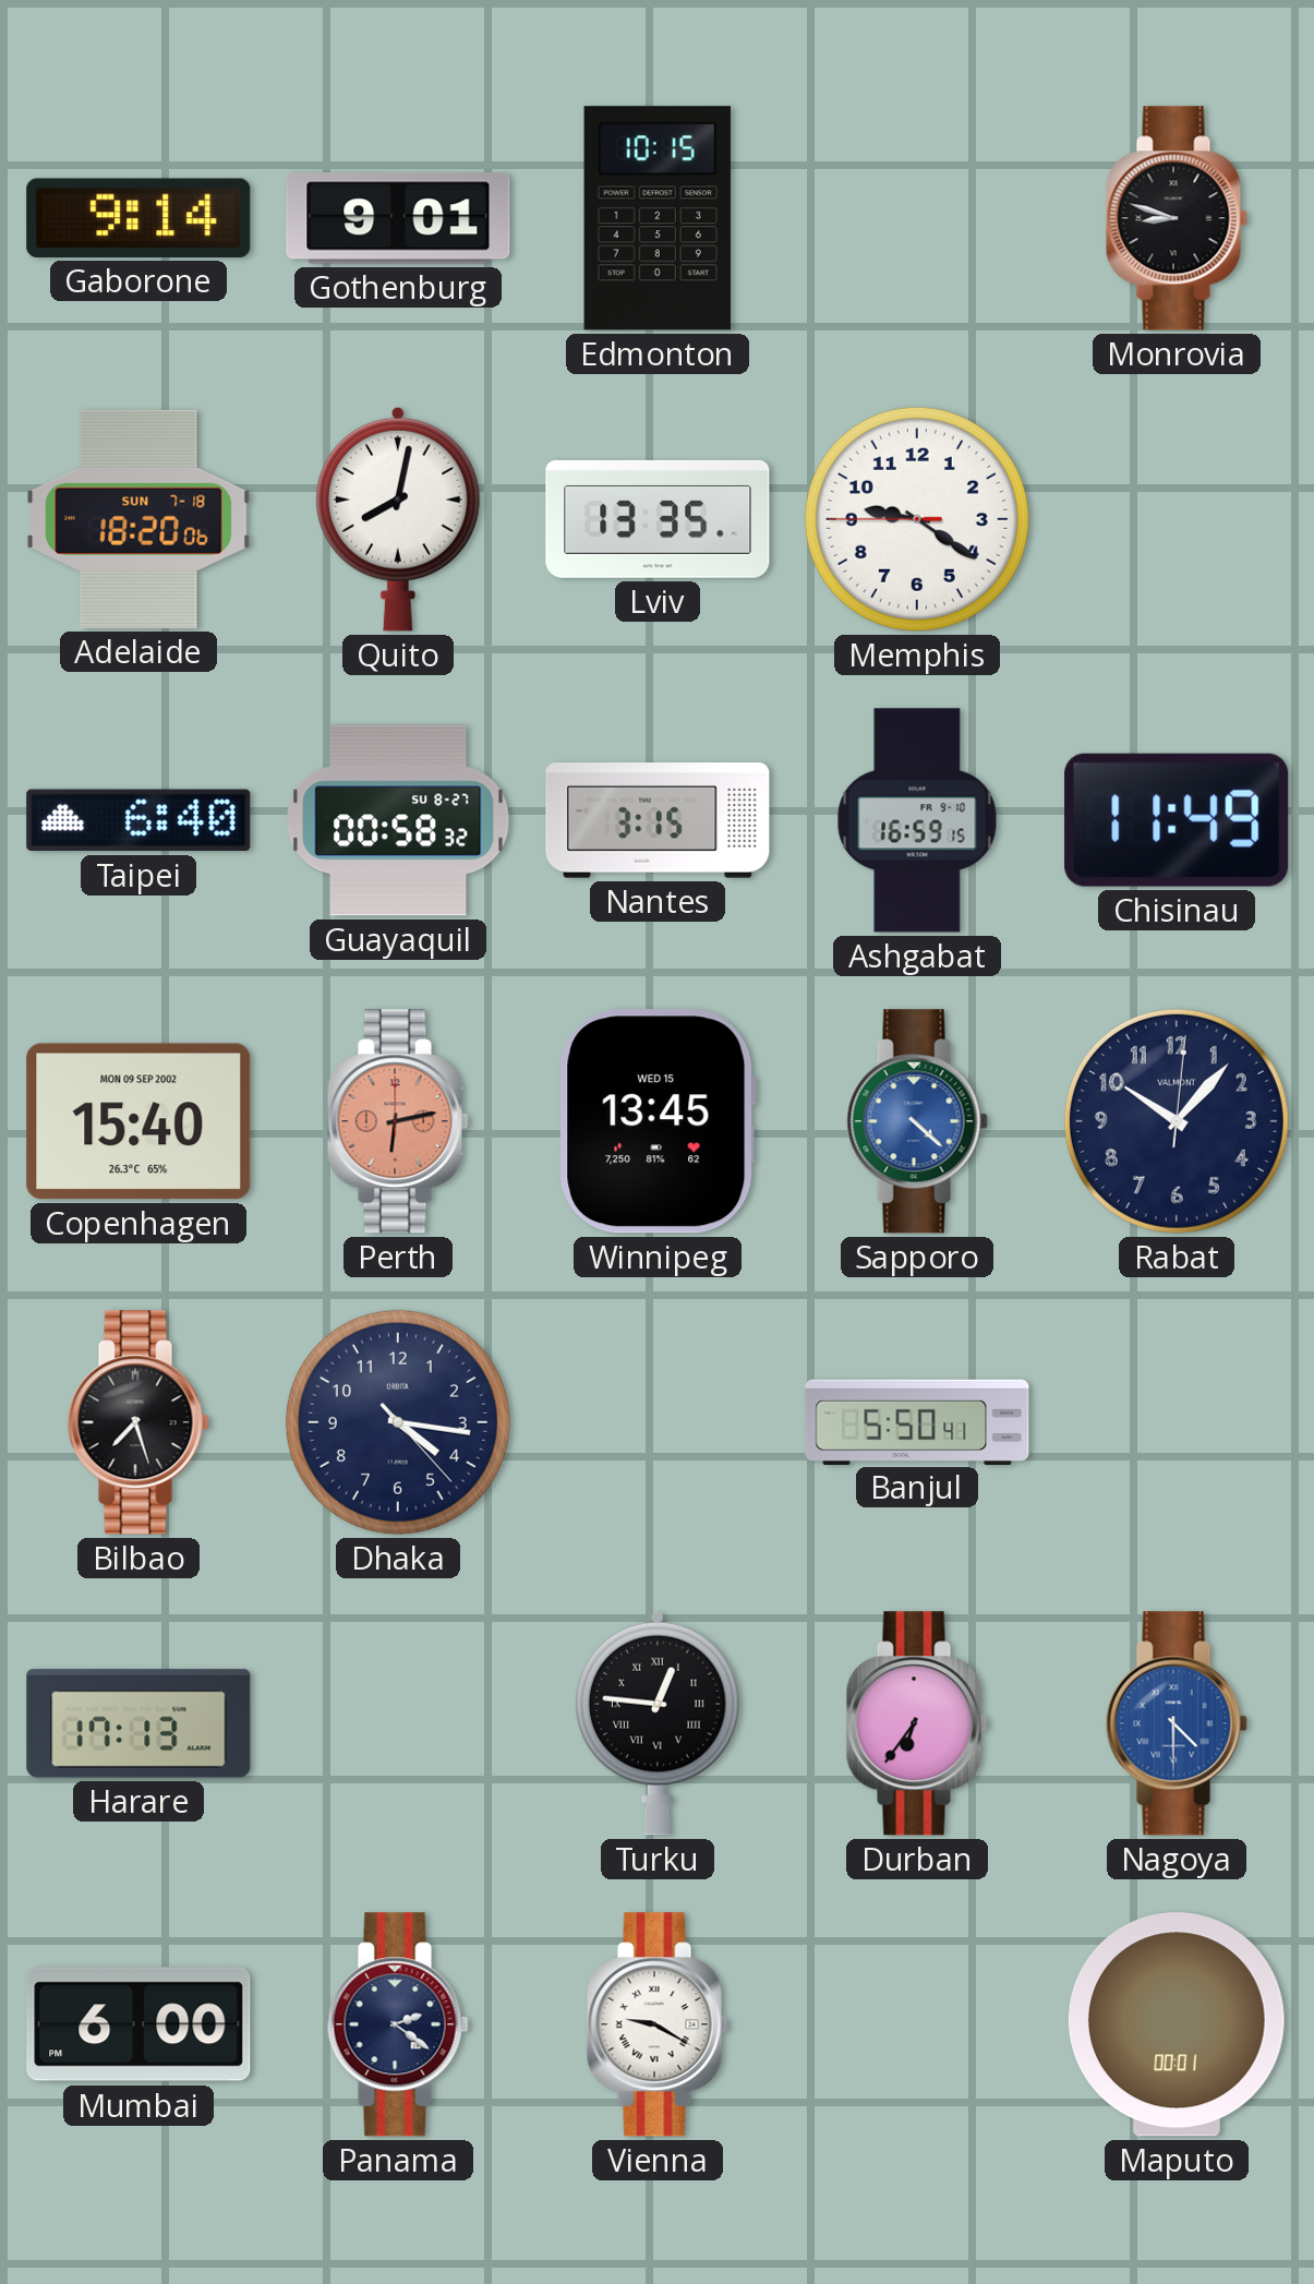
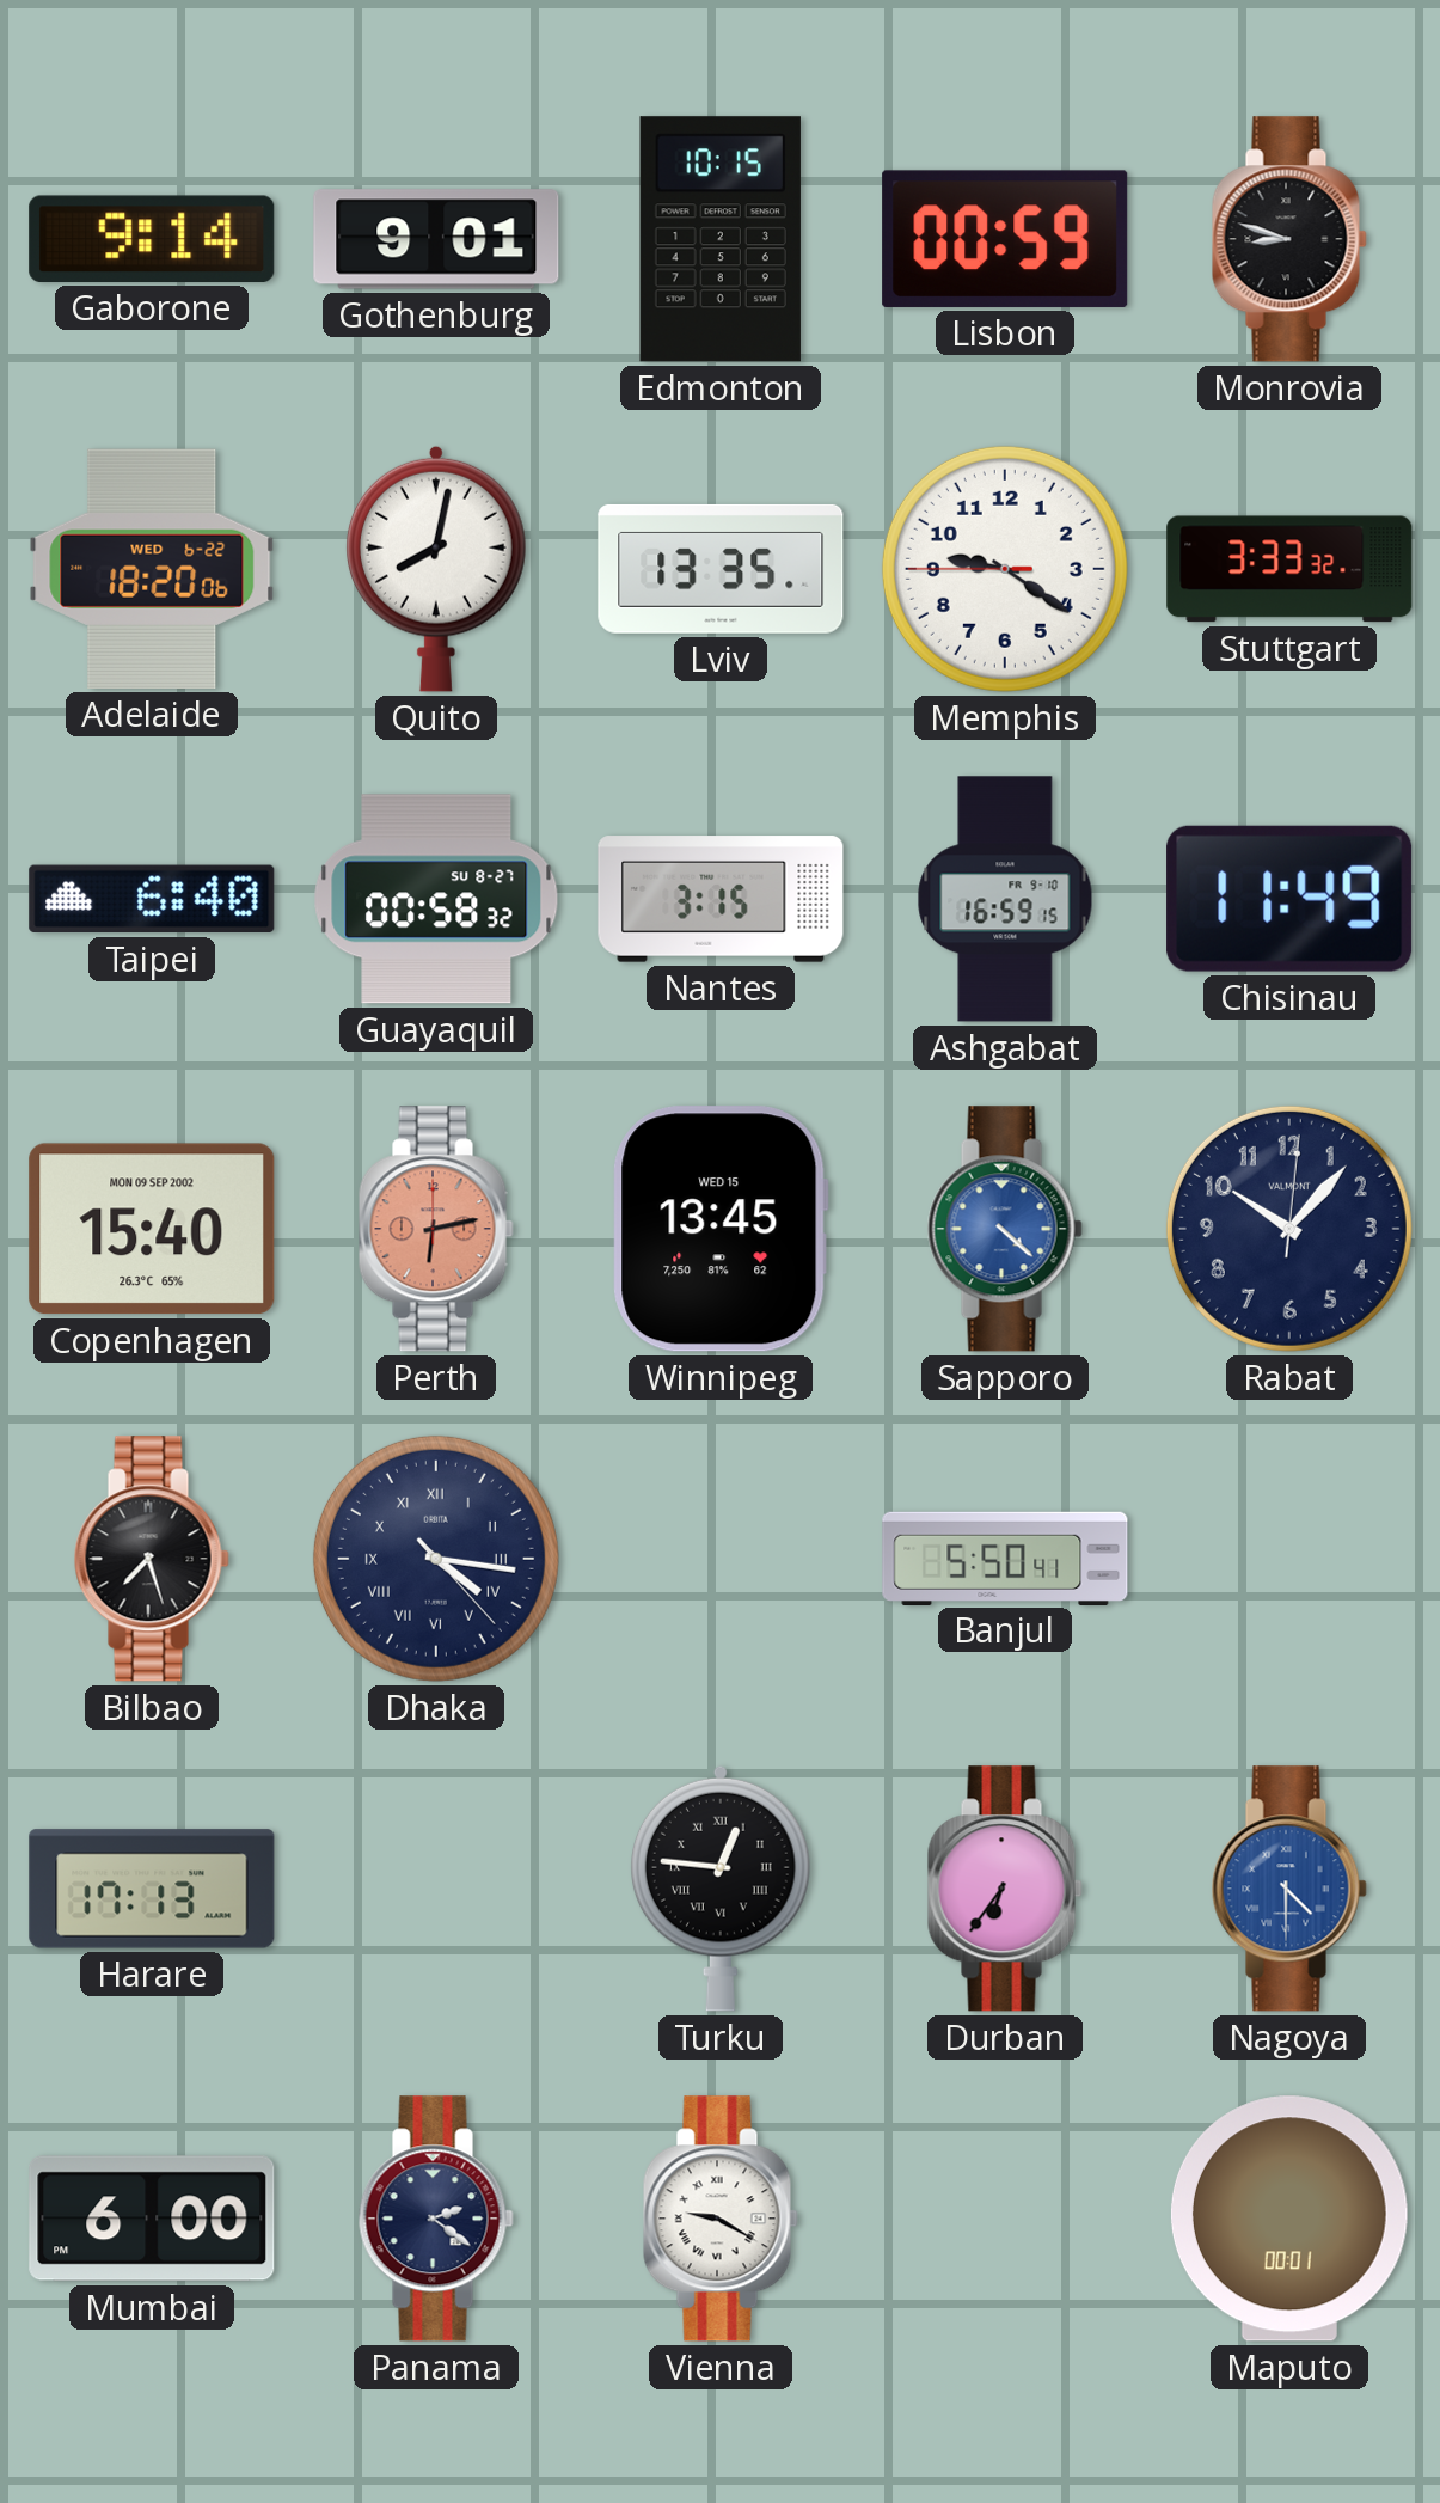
Lisbon: none -> 00:59
Adelaide date: SUN 7-18 -> WED 6-22
Stuttgart: none -> 3:33
Dhaka numerals: Arabic -> Roman
